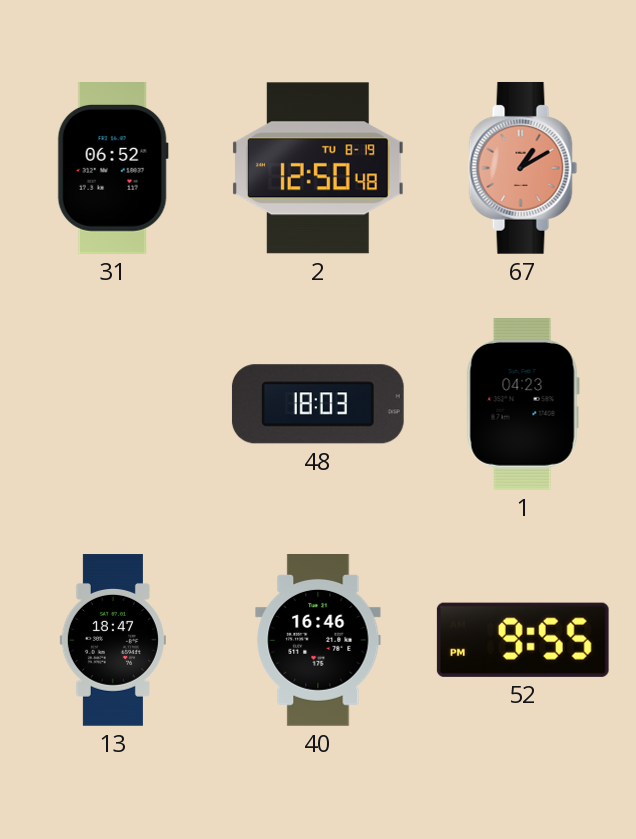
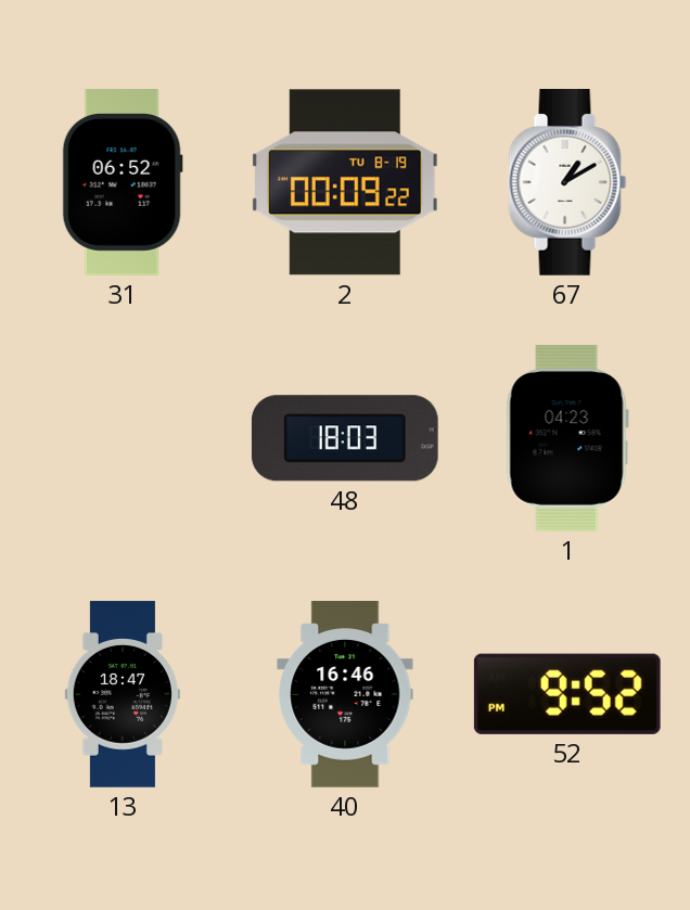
2: 12:50 -> 00:09
67 dial: salmon -> white
52: 9:55 -> 9:52
